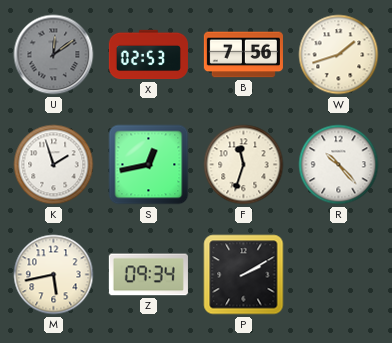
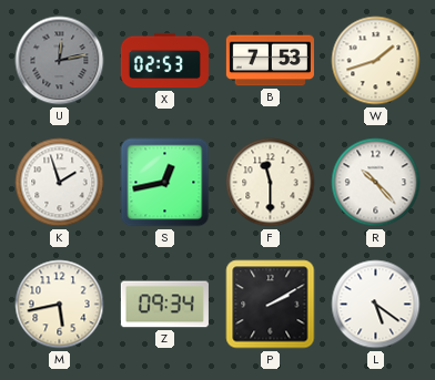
U: 12:09 -> 12:13
B: 7:56 -> 7:53
F: 11:33 -> 11:30
L: none -> 5:21
